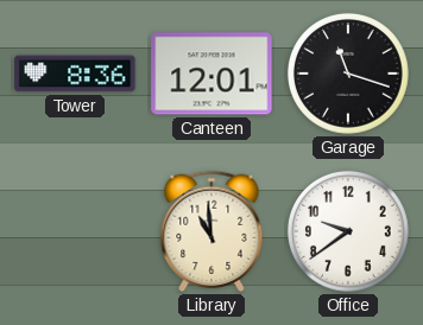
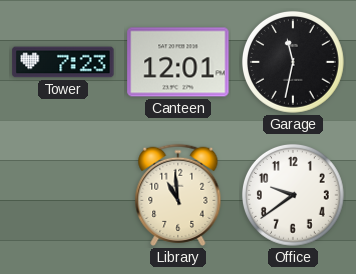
Tower: 8:36 -> 7:23
Garage: 11:18 -> 11:32
